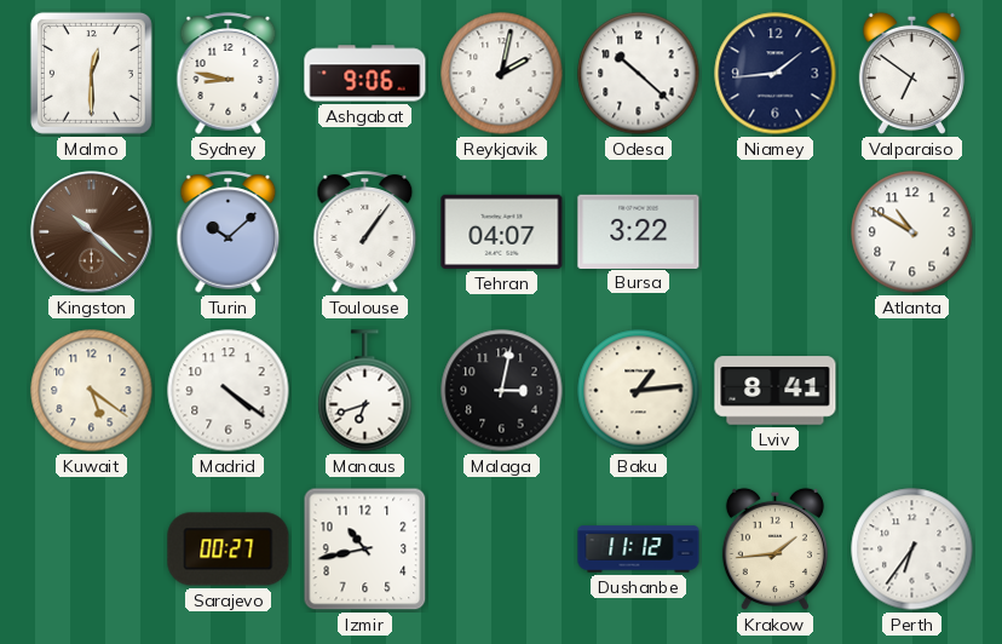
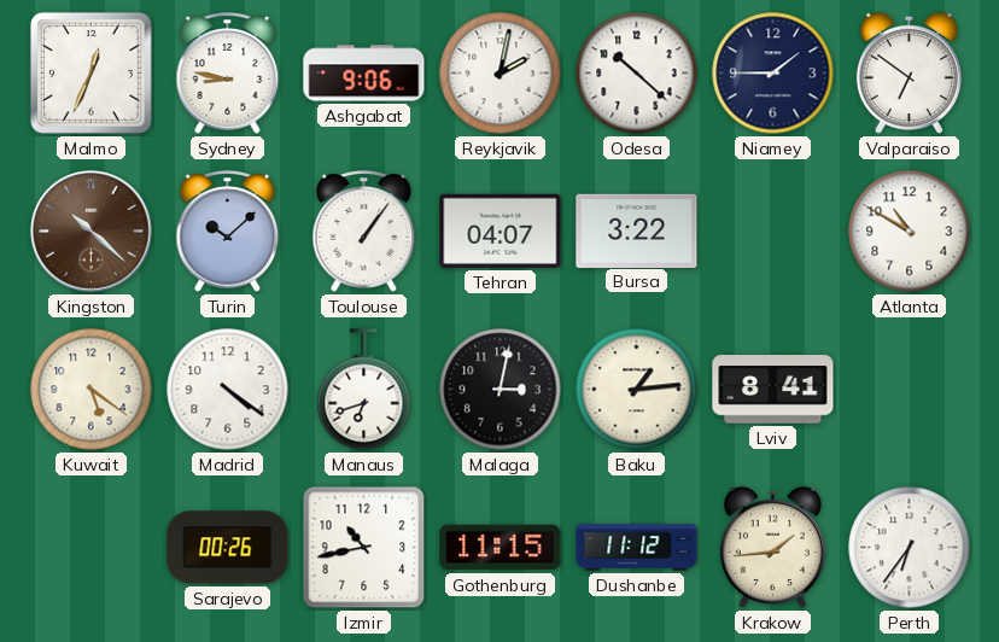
Malmo: 12:30 -> 12:34
Niamey: 1:44 -> 1:45
Sarajevo: 00:27 -> 00:26
Gothenburg: none -> 11:15
